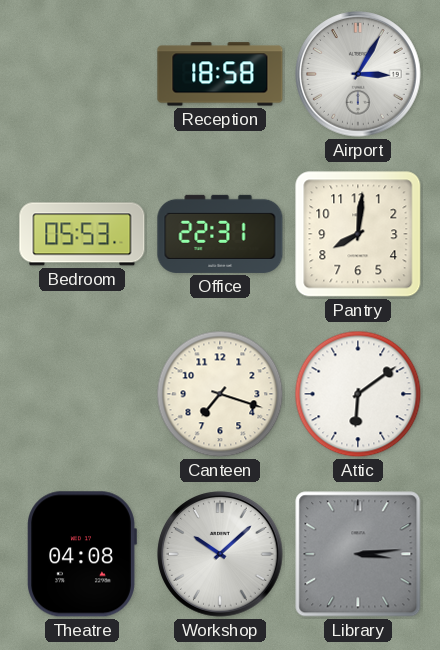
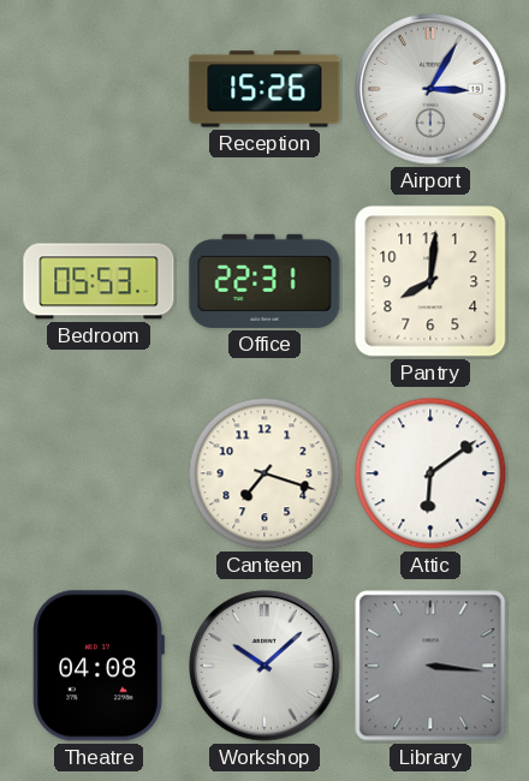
Reception: 18:58 -> 15:26
Library: 3:14 -> 3:16
